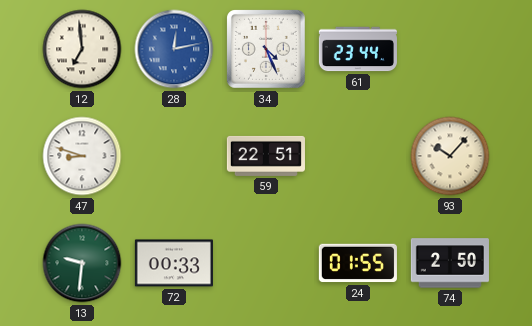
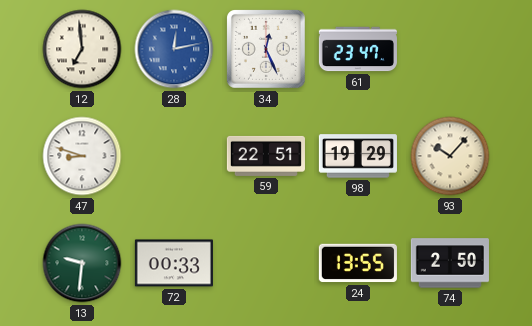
34: 4:26 -> 12:26
61: 23:44 -> 23:47
98: none -> 19:29
24: 01:55 -> 13:55
